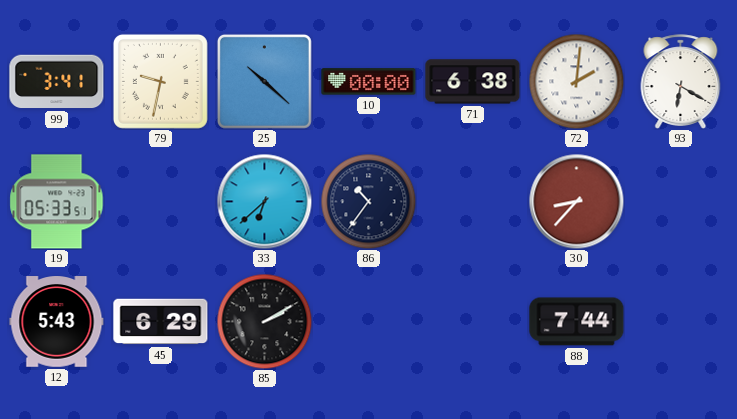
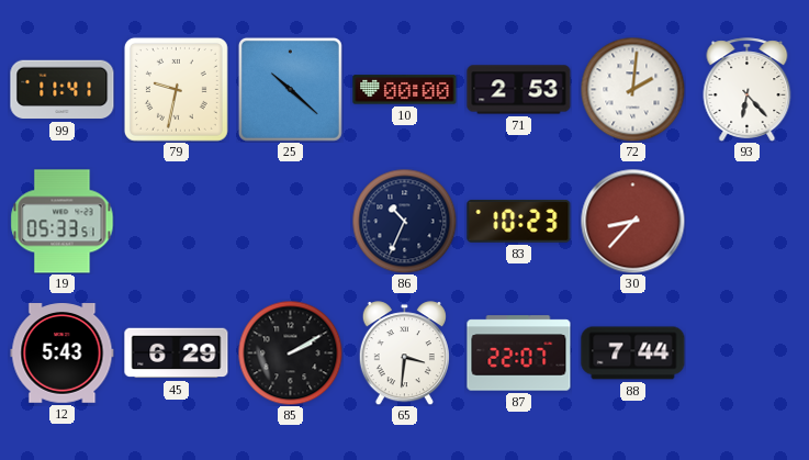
99: 3:41 -> 11:41
71: 6:38 -> 2:53
93: 6:20 -> 6:23
33: 6:38 -> none
86: 10:36 -> 10:34
83: none -> 10:23
65: none -> 3:31
87: none -> 22:07
